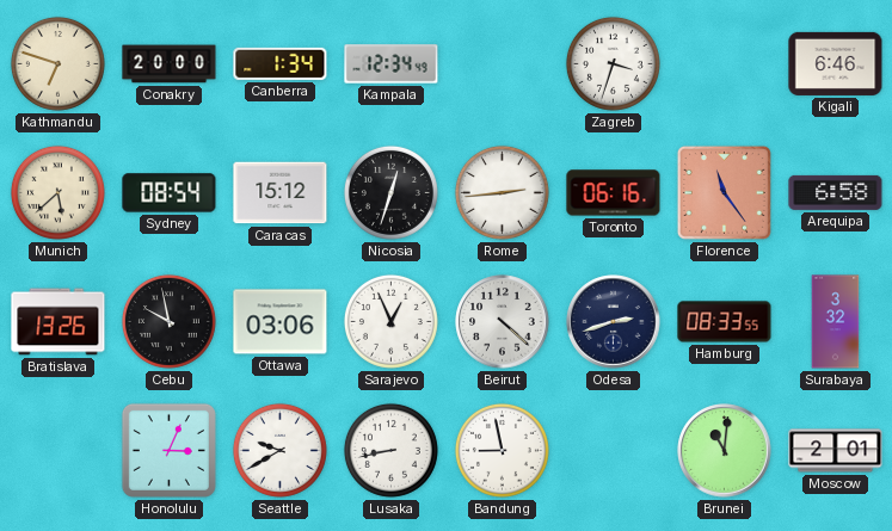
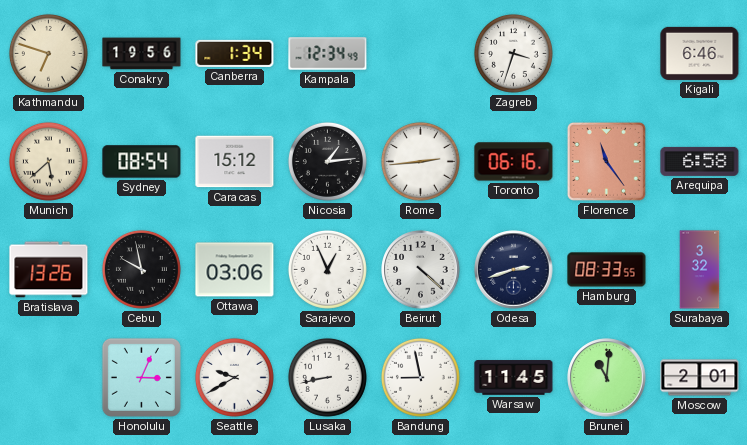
Conakry: 20:00 -> 19:56
Nicosia: 12:33 -> 1:14
Warsaw: none -> 11:45
